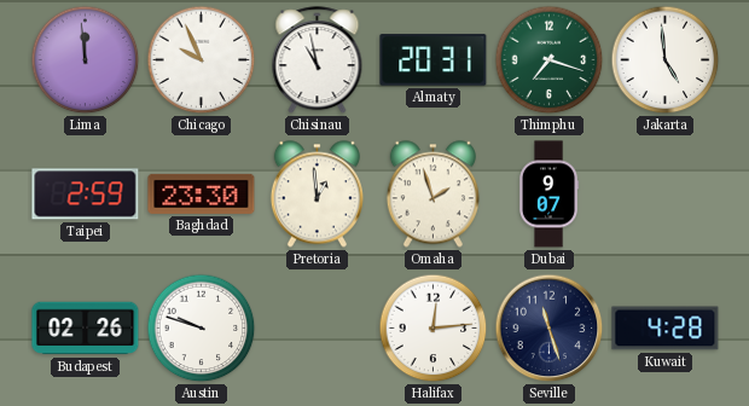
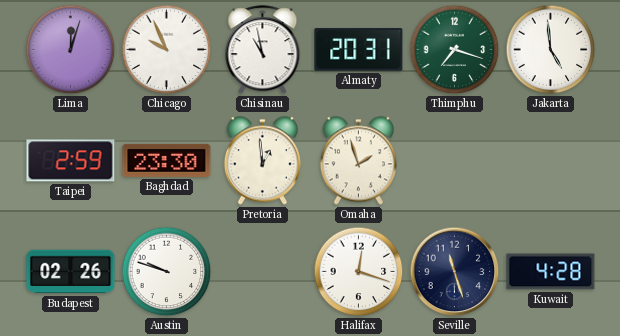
Lima: 11:59 -> 12:03
Dubai: 9:07 -> none
Halifax: 12:14 -> 12:18
